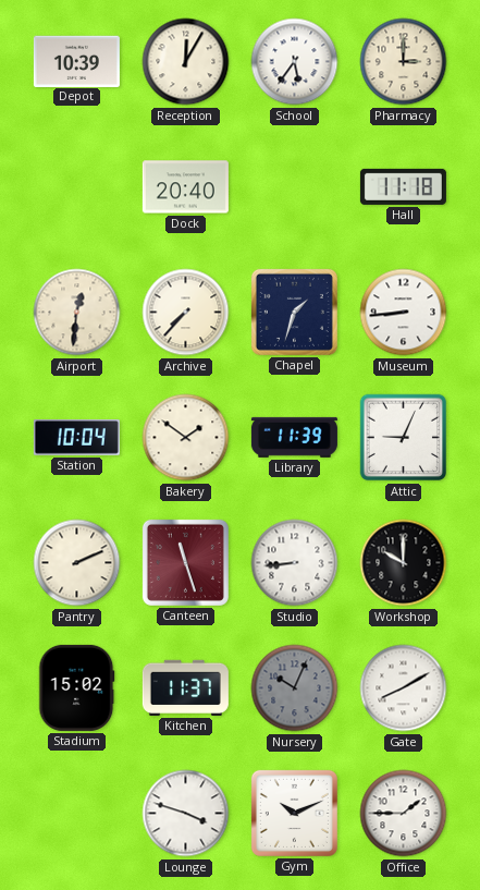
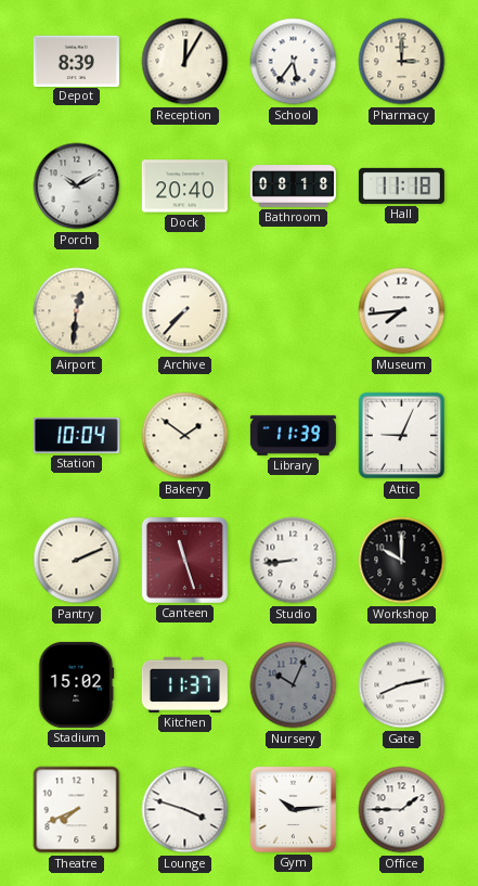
Depot: 10:39 -> 8:39
Porch: none -> 10:10
Bathroom: none -> 08:18
Chapel: 1:33 -> none
Museum: 8:44 -> 7:44
Gate: 8:10 -> 8:13
Theatre: none -> 7:41
Gym: 10:11 -> 10:14
